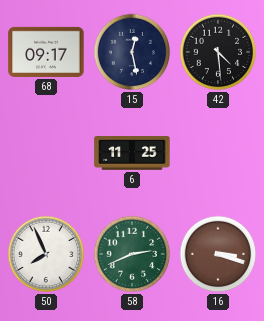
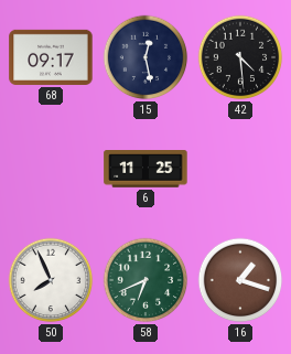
58: 2:41 -> 6:41
16: 3:18 -> 1:18
